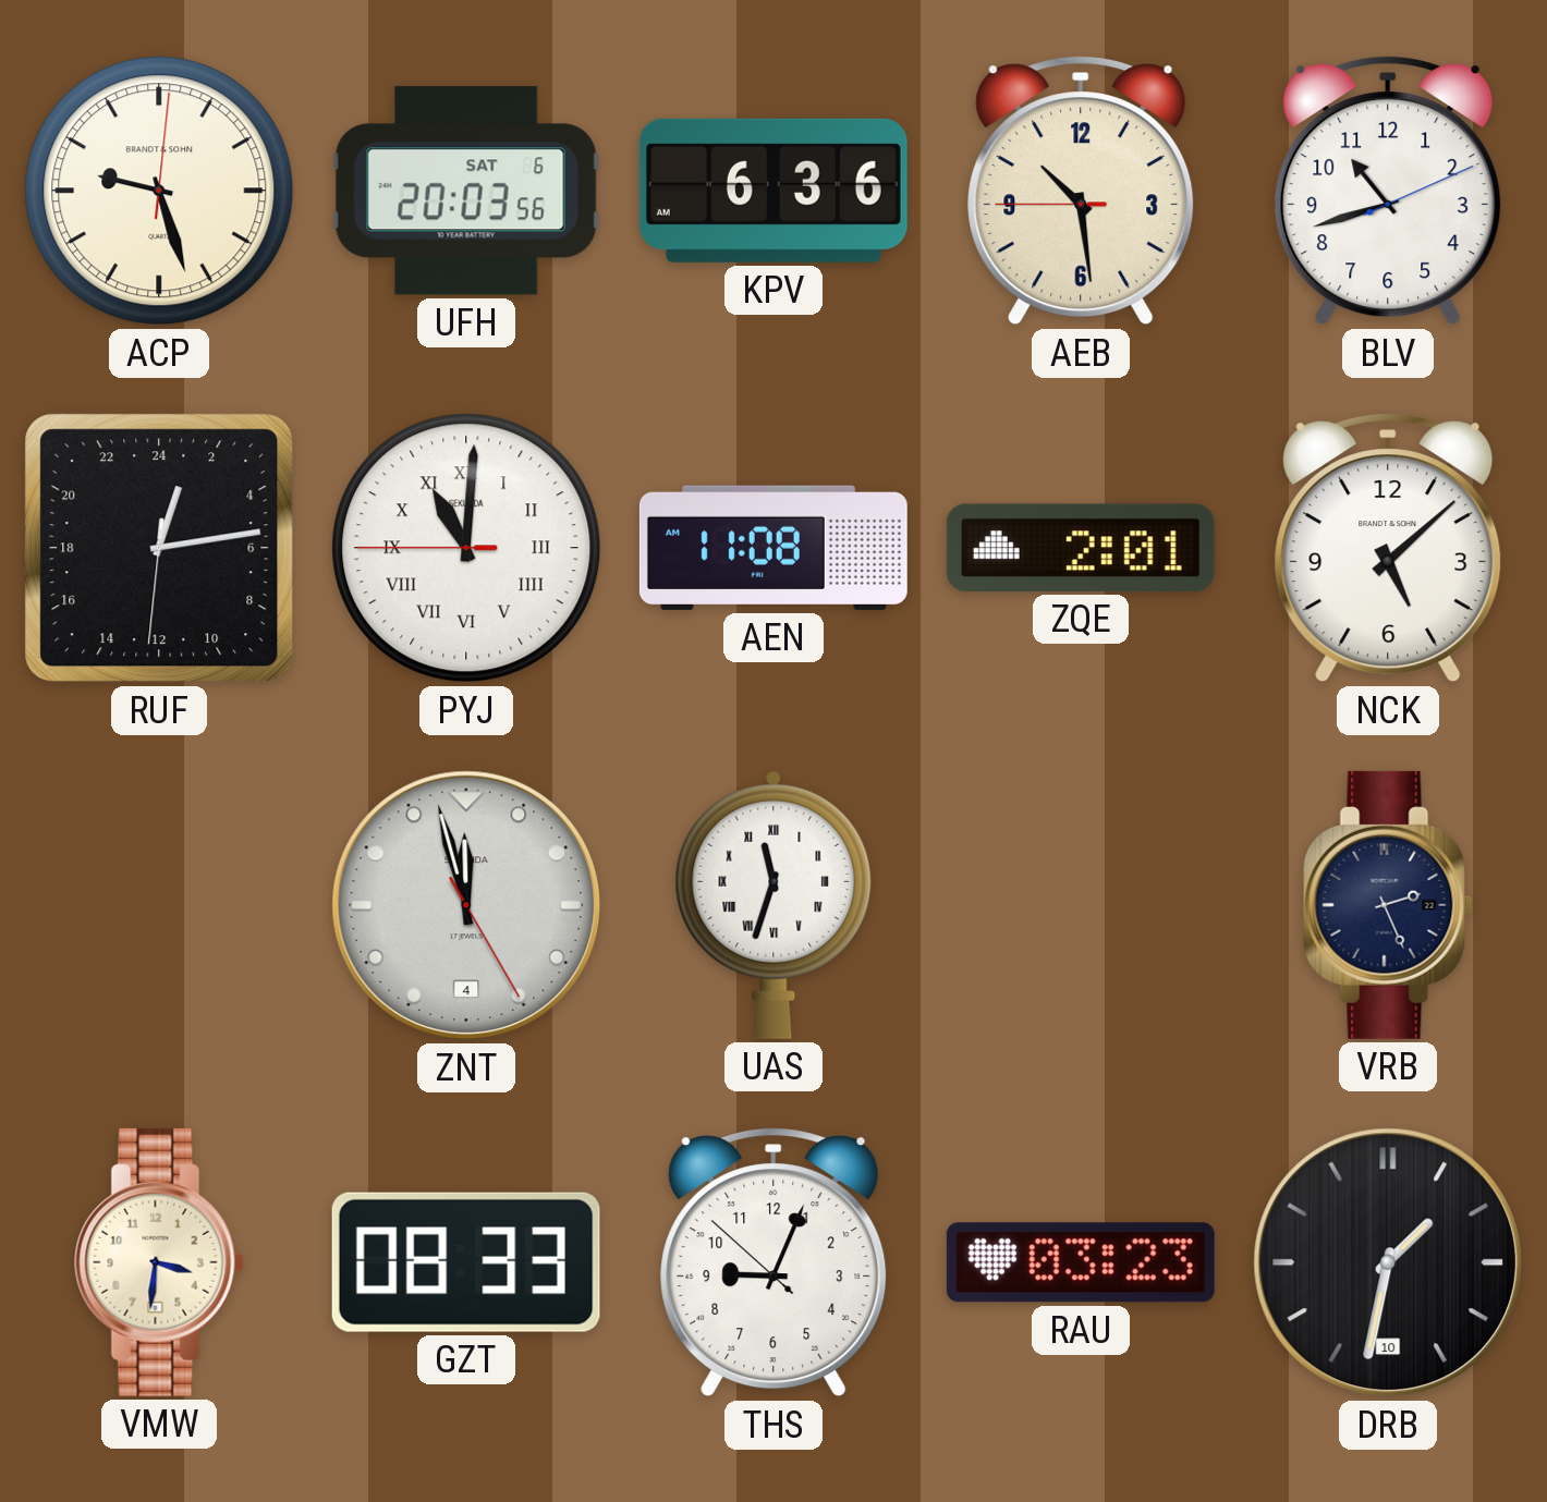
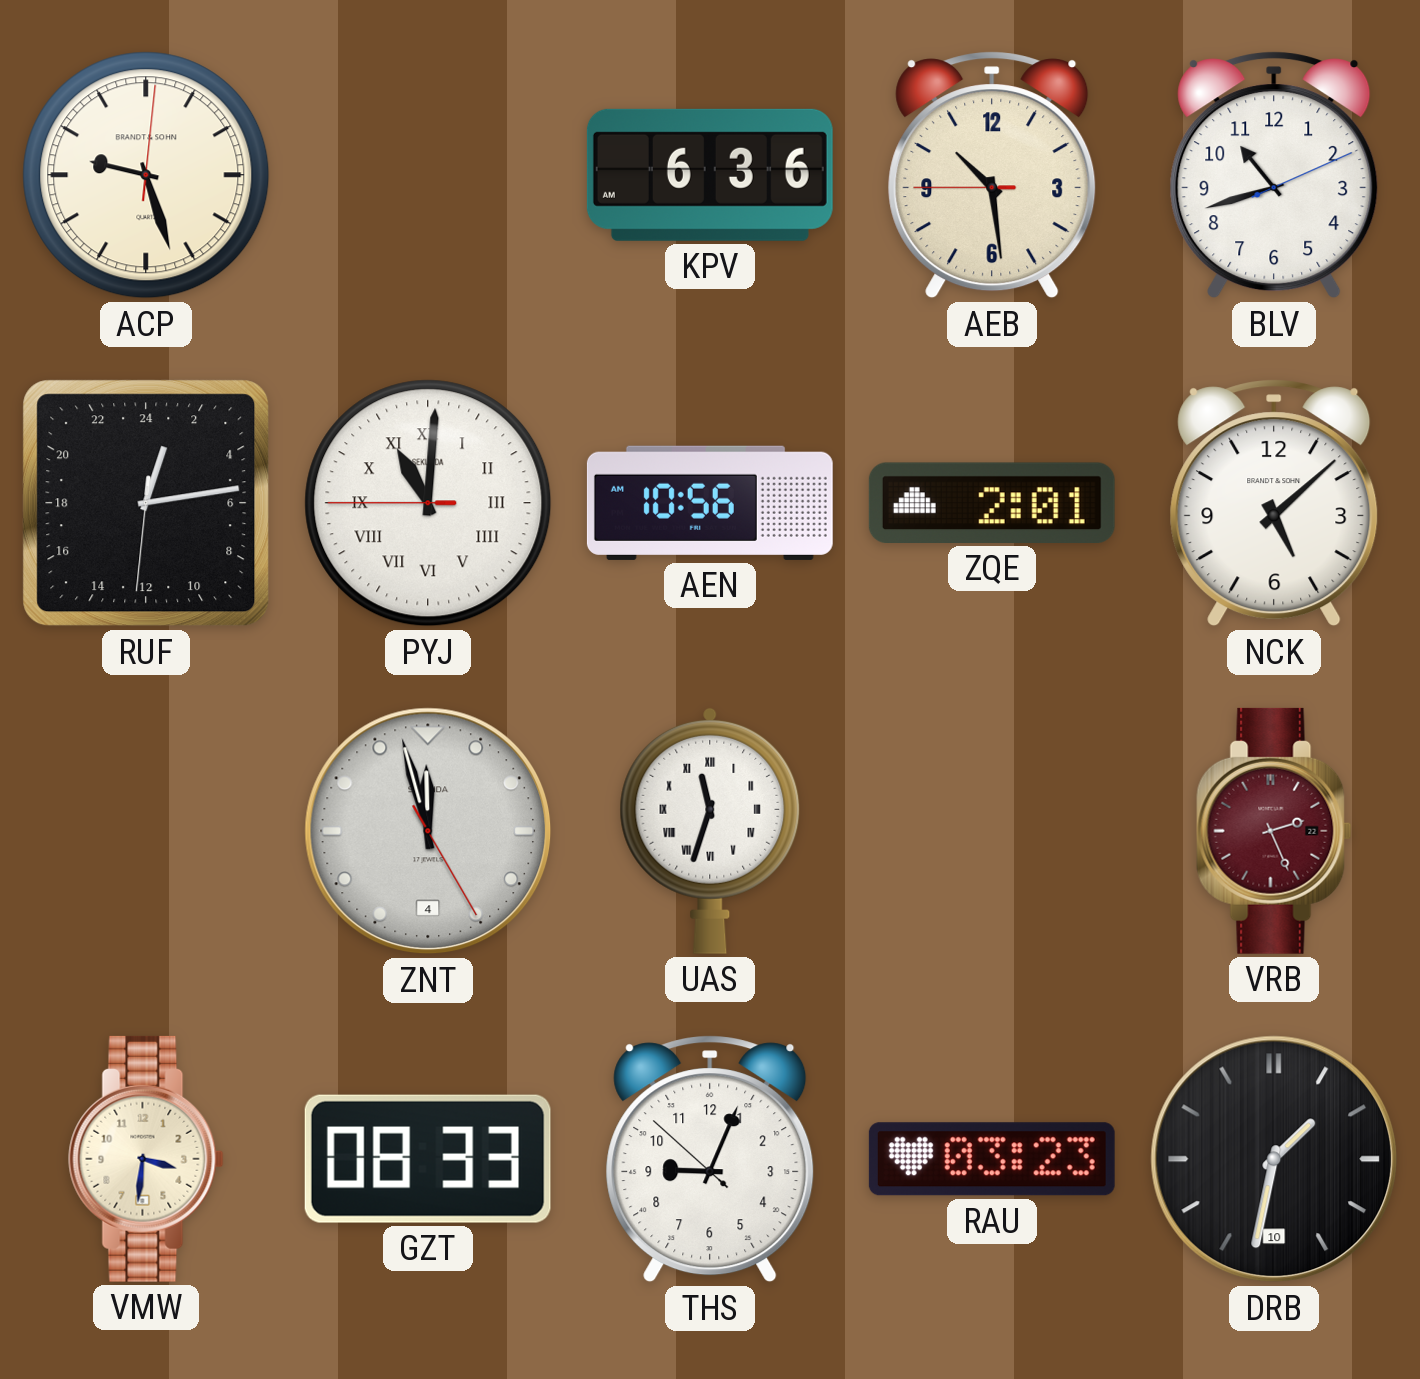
UFH: 20:03 -> none
AEN: 11:08 -> 10:56
VRB dial: navy -> burgundy
